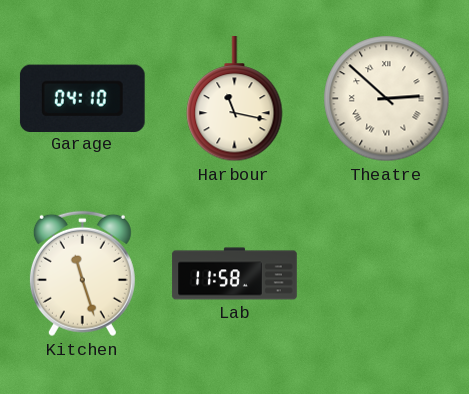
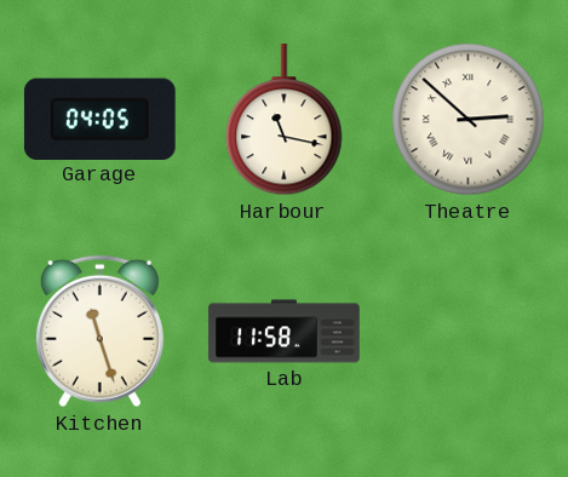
Garage: 04:10 -> 04:05
